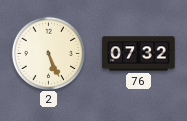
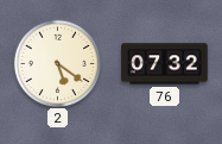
2: 5:26 -> 5:21
